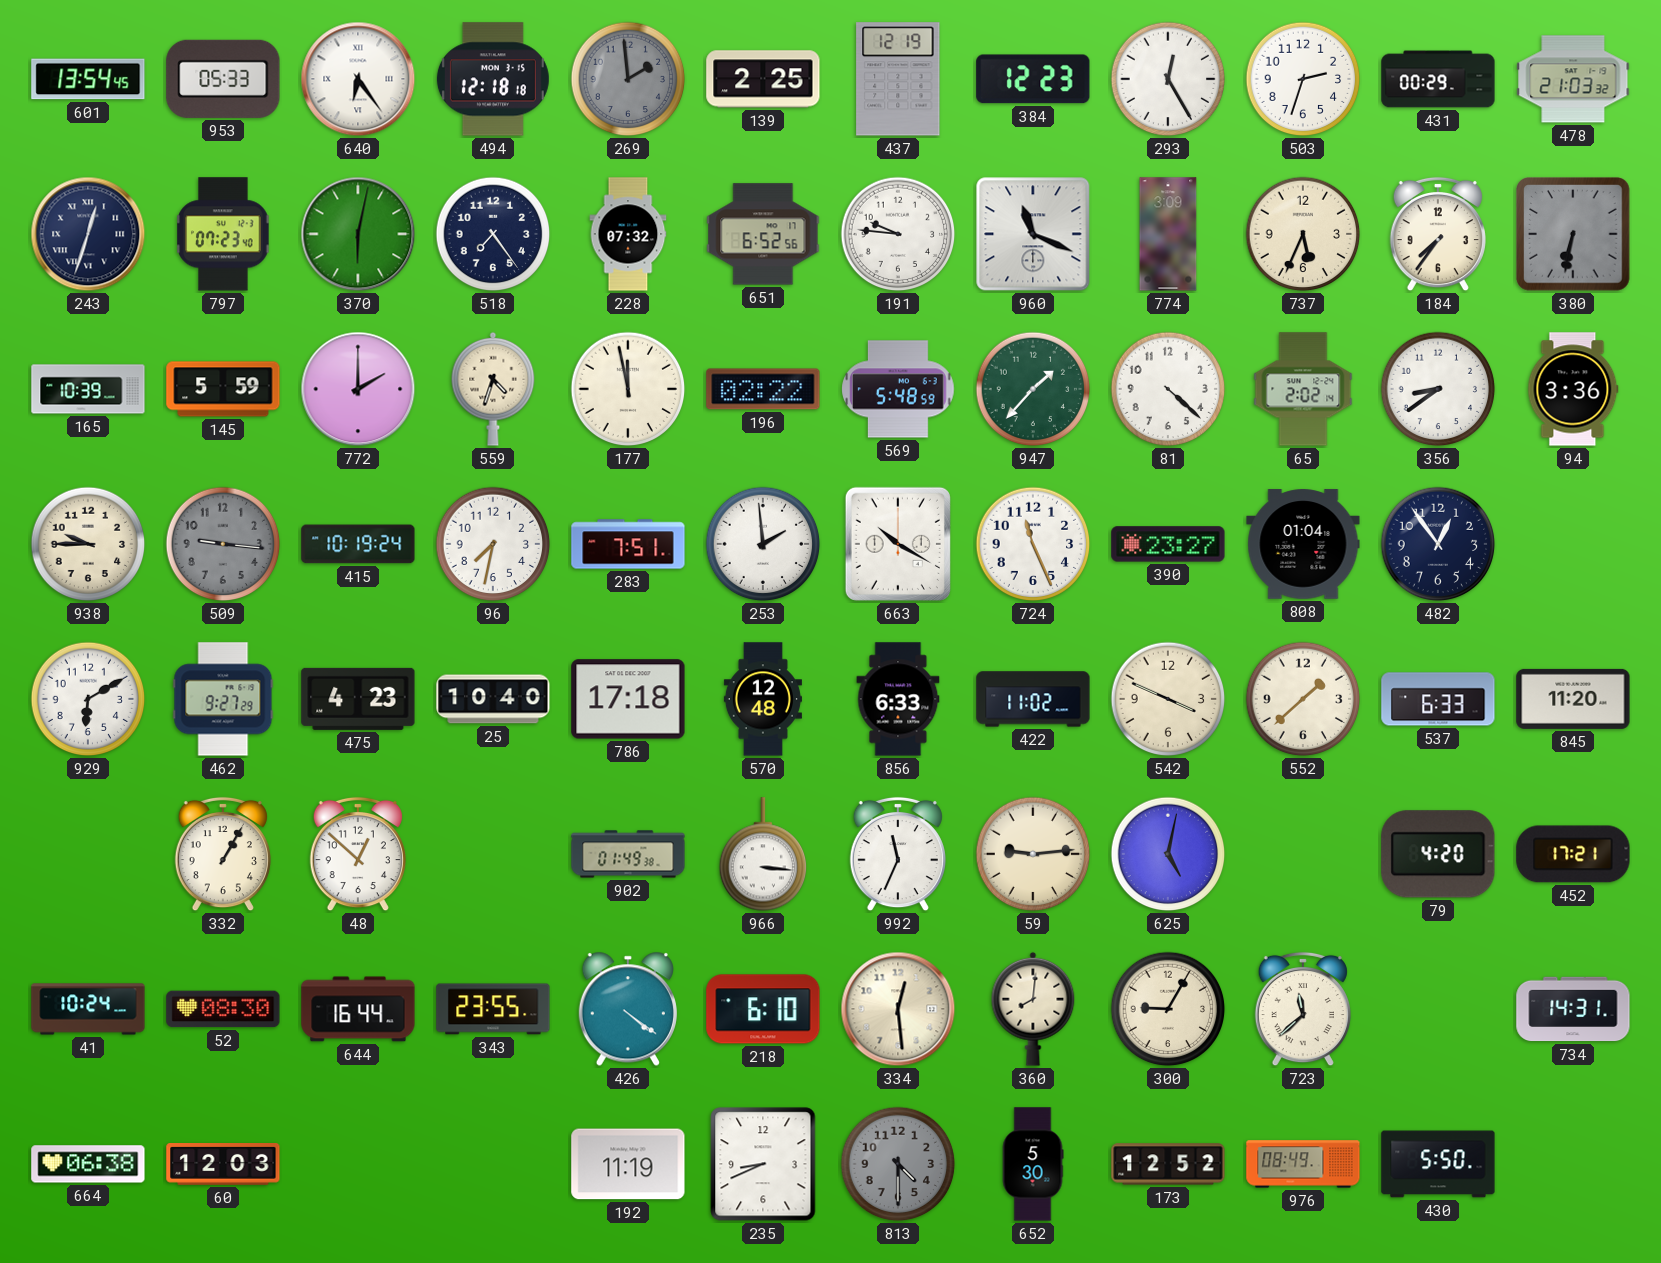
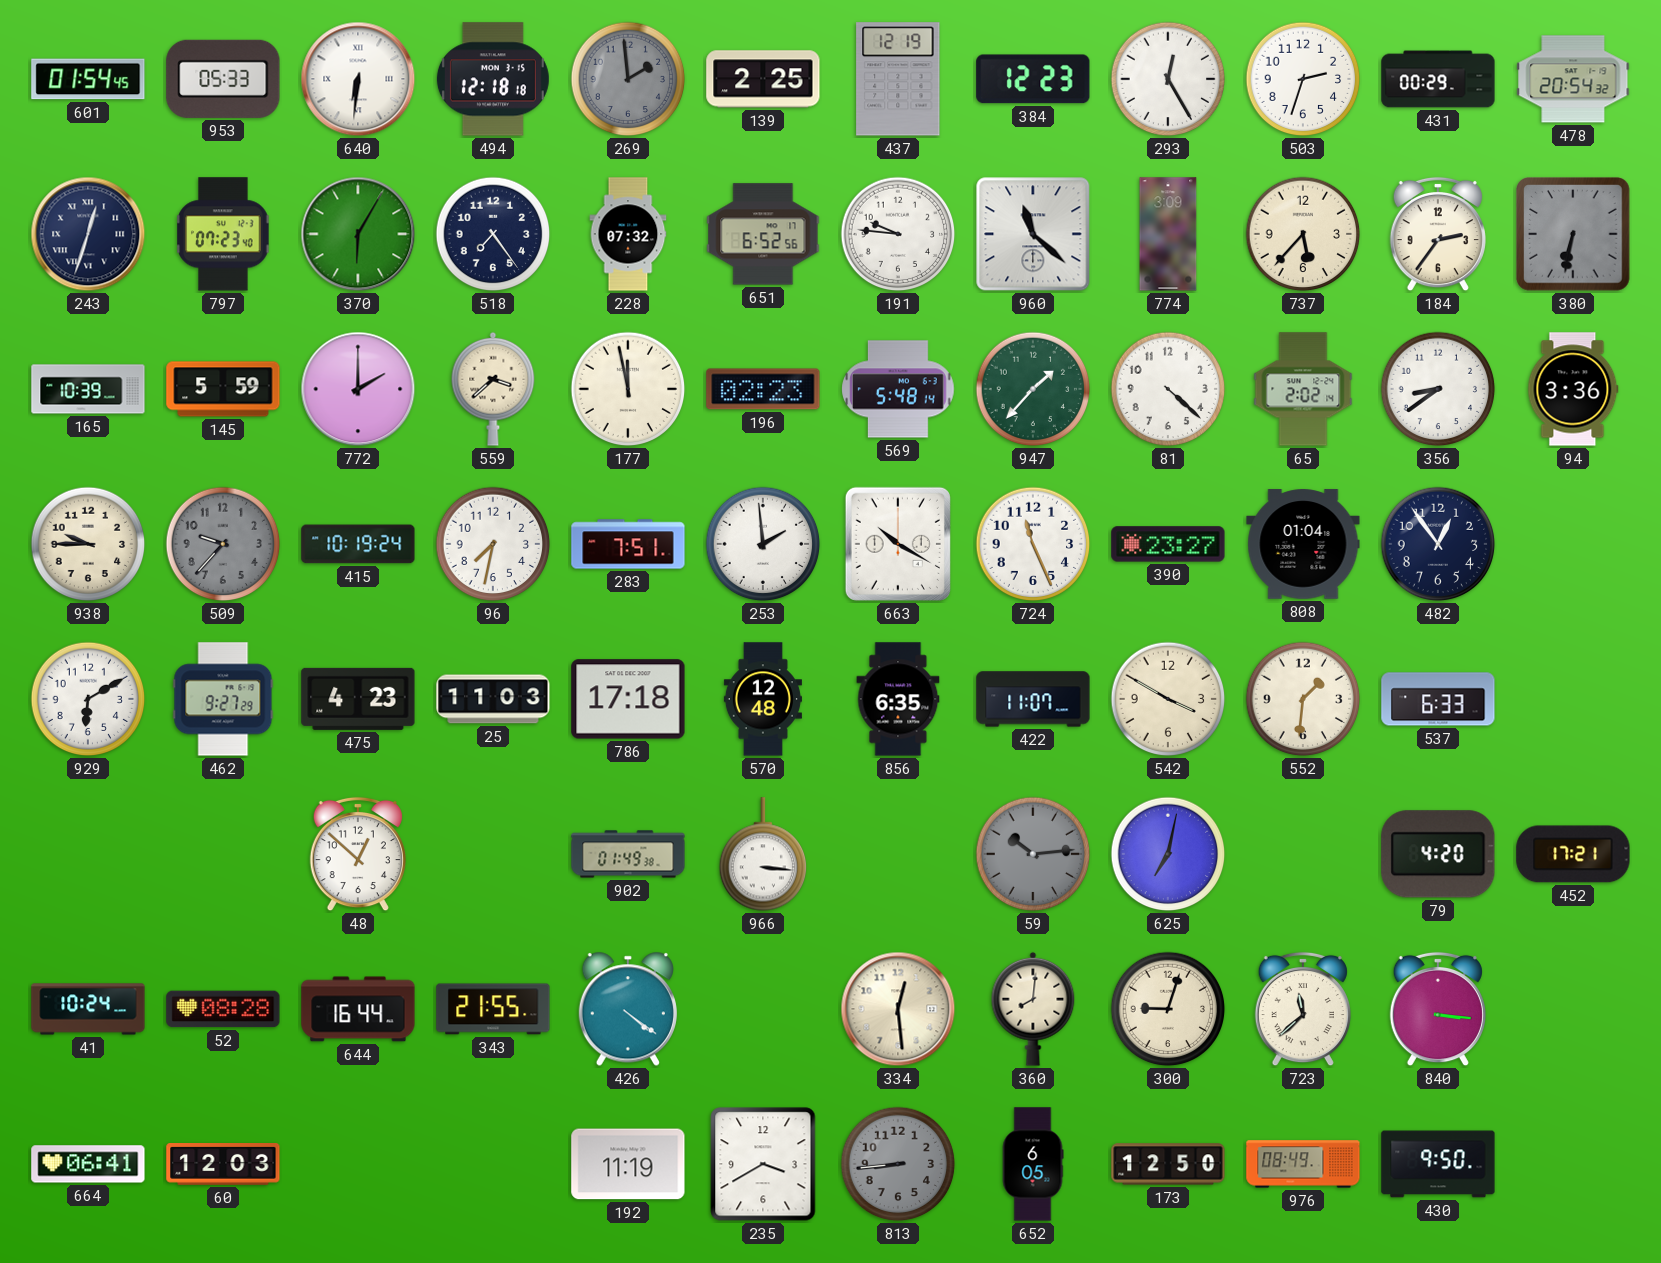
601: 13:54 -> 01:54
640: 6:24 -> 6:31
478: 21:03 -> 20:54
370: 6:02 -> 6:05
960: 11:19 -> 11:22
737: 5:34 -> 5:37
184: 7:36 -> 2:36
559: 4:33 -> 3:38
196: 02:22 -> 02:23
569: 5:48:59 -> 5:48:14
509: 9:16 -> 9:37
25: 10:40 -> 11:03
856: 6:33 -> 6:35
422: 11:02 -> 11:07
542: 3:49 -> 3:50
552: 1:38 -> 1:31
845: 11:20 -> none
332: 1:05 -> none
992: 11:34 -> none
59: 9:14 -> 10:14
59 dial: cream -> grey
625: 5:02 -> 7:02
52: 08:30 -> 08:28
343: 23:55 -> 21:55
218: 6:10 -> none
300: 9:05 -> 9:03
840: none -> 3:16
734: 14:31 -> none
664: 06:38 -> 06:41
235: 8:41 -> 3:40
813: 4:30 -> 8:44
652: 5:30 -> 6:05
173: 12:52 -> 12:50
430: 5:50 -> 9:50
